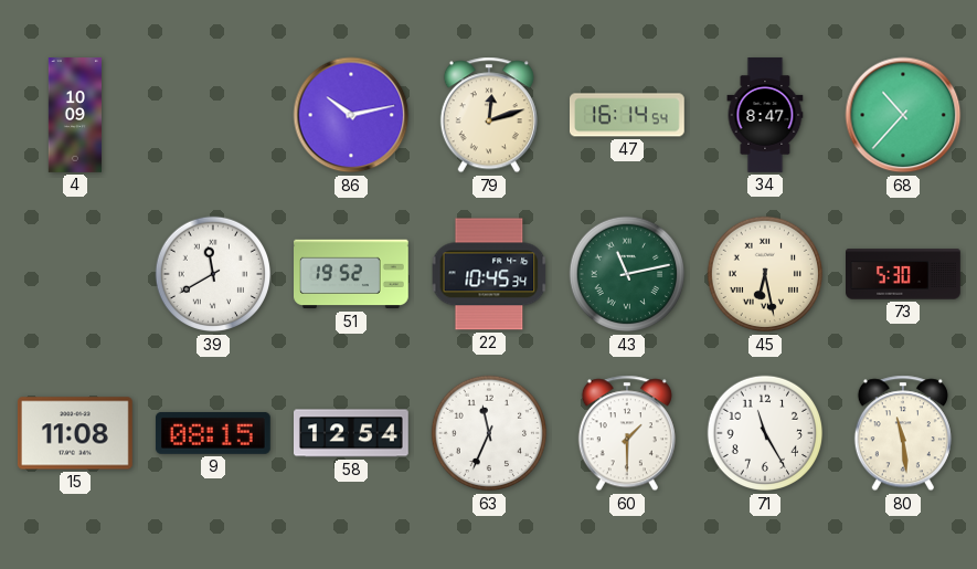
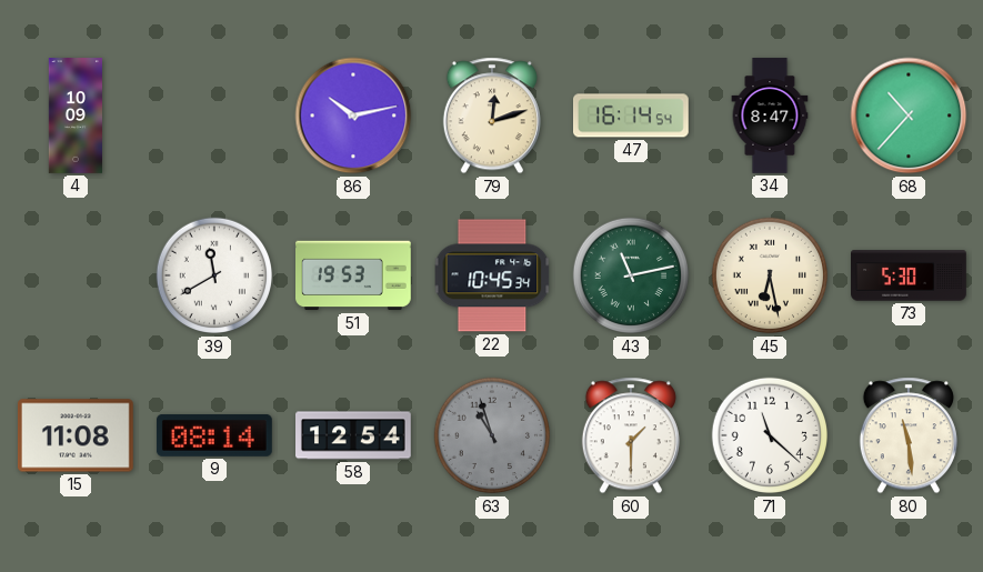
51: 19:52 -> 19:53
9: 08:15 -> 08:14
63: 11:34 -> 10:57
63 dial: white -> grey
71: 11:25 -> 11:22
